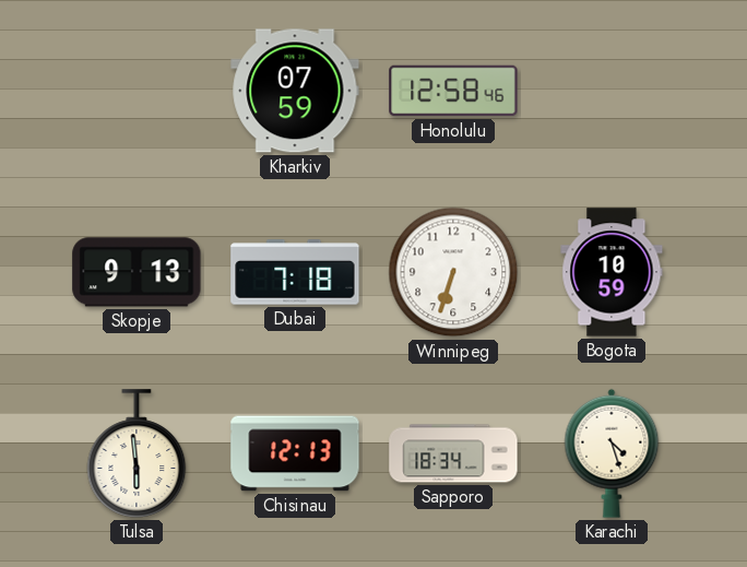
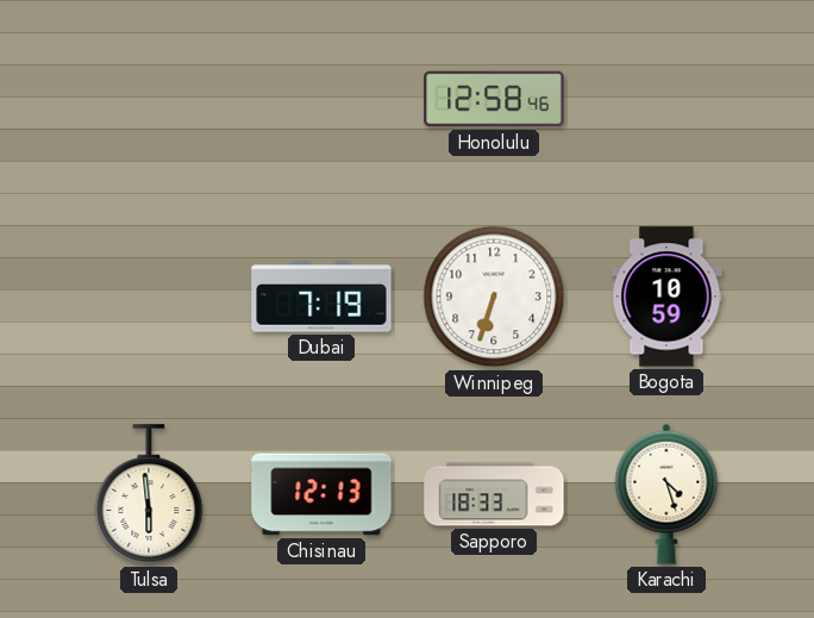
Kharkiv: 07:59 -> none
Skopje: 9:13 -> none
Dubai: 7:18 -> 7:19
Sapporo: 18:34 -> 18:33
